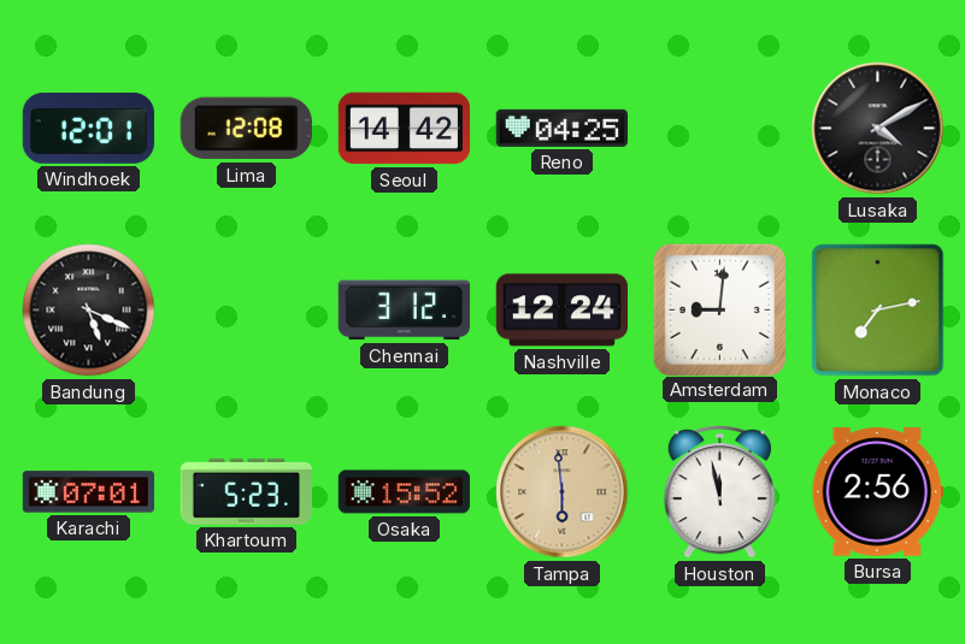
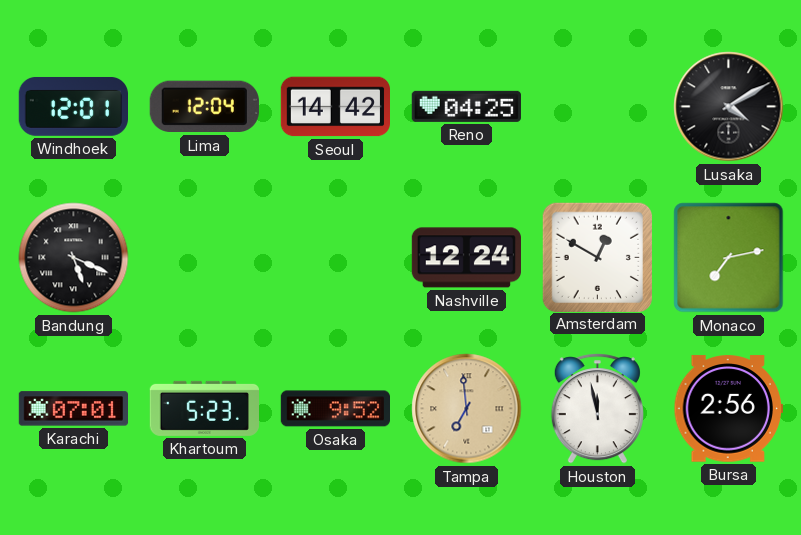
Lima: 12:08 -> 12:04
Chennai: 3:12 -> none
Amsterdam: 9:01 -> 12:50
Osaka: 15:52 -> 9:52
Tampa: 5:59 -> 6:59
